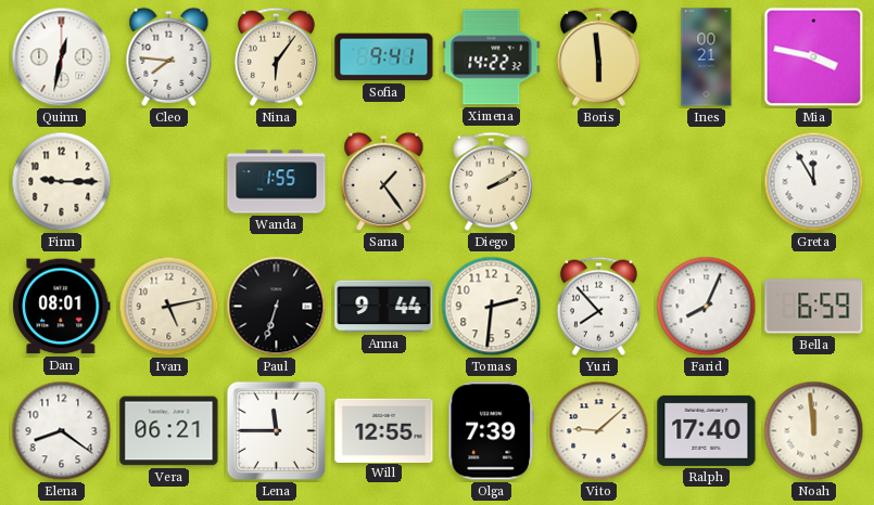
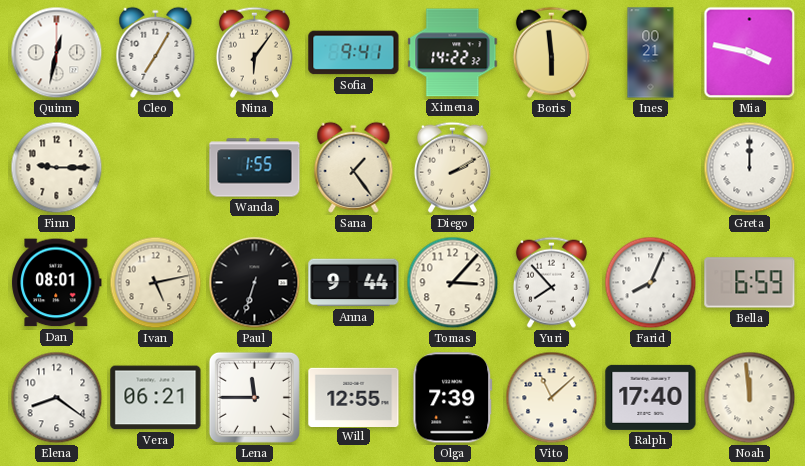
Cleo: 7:46 -> 7:05
Greta: 11:55 -> 12:00
Tomas: 2:31 -> 3:07
Vito: 9:08 -> 11:08
